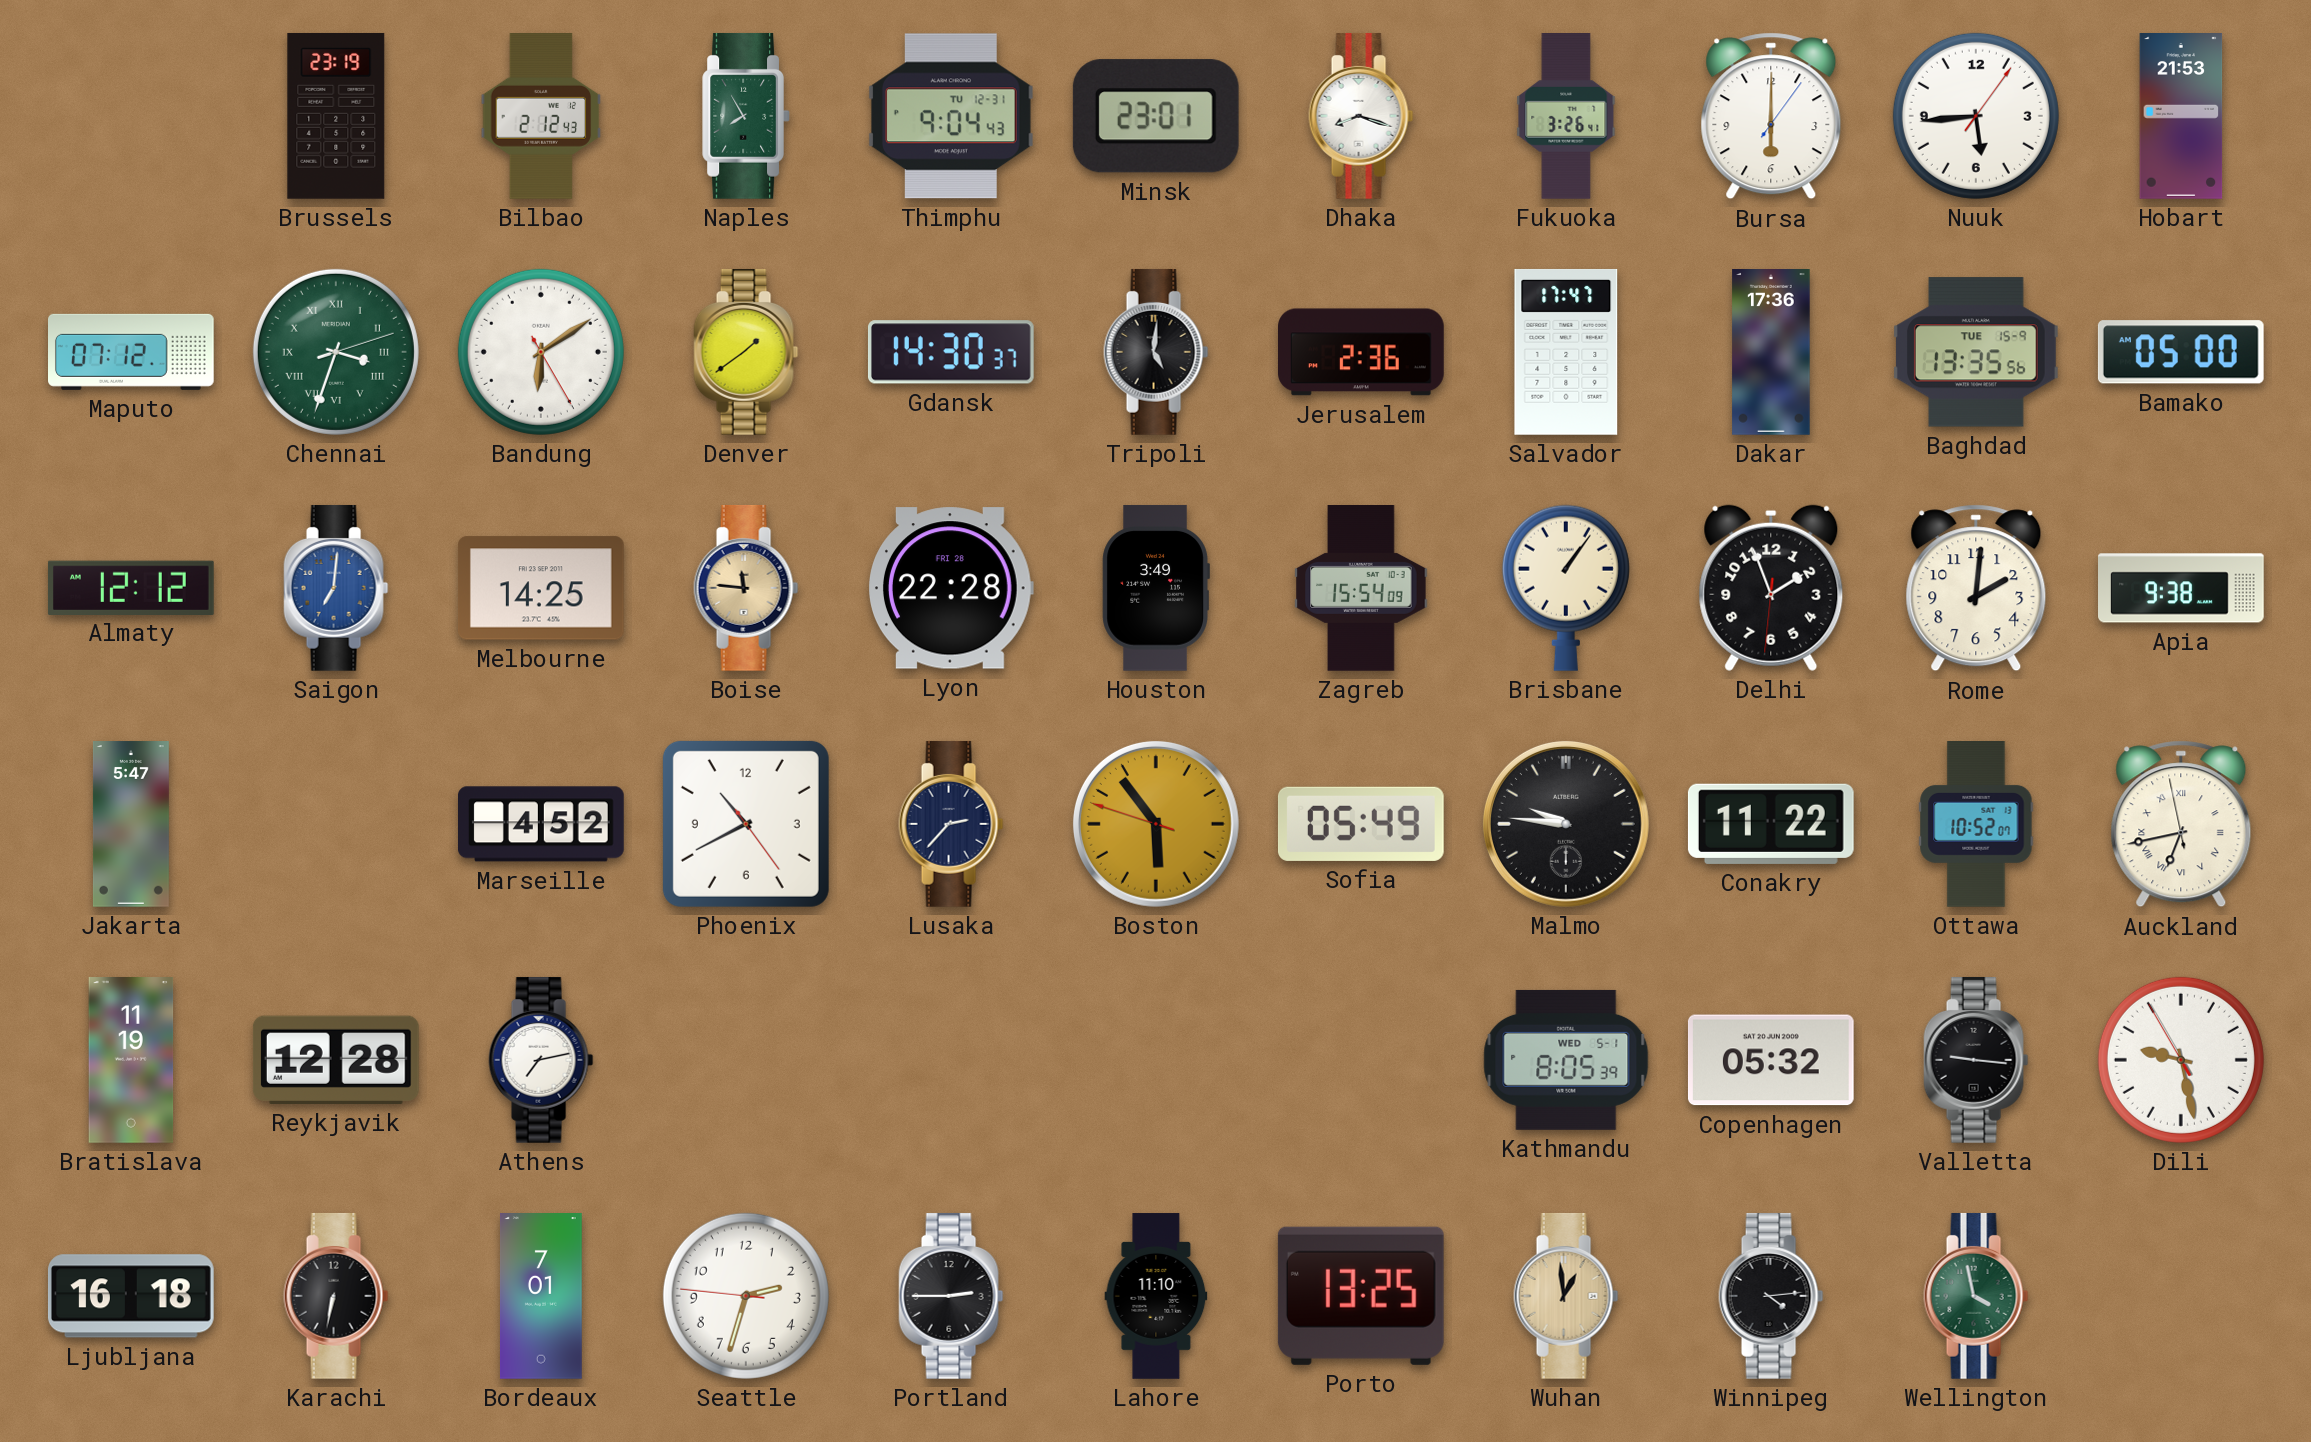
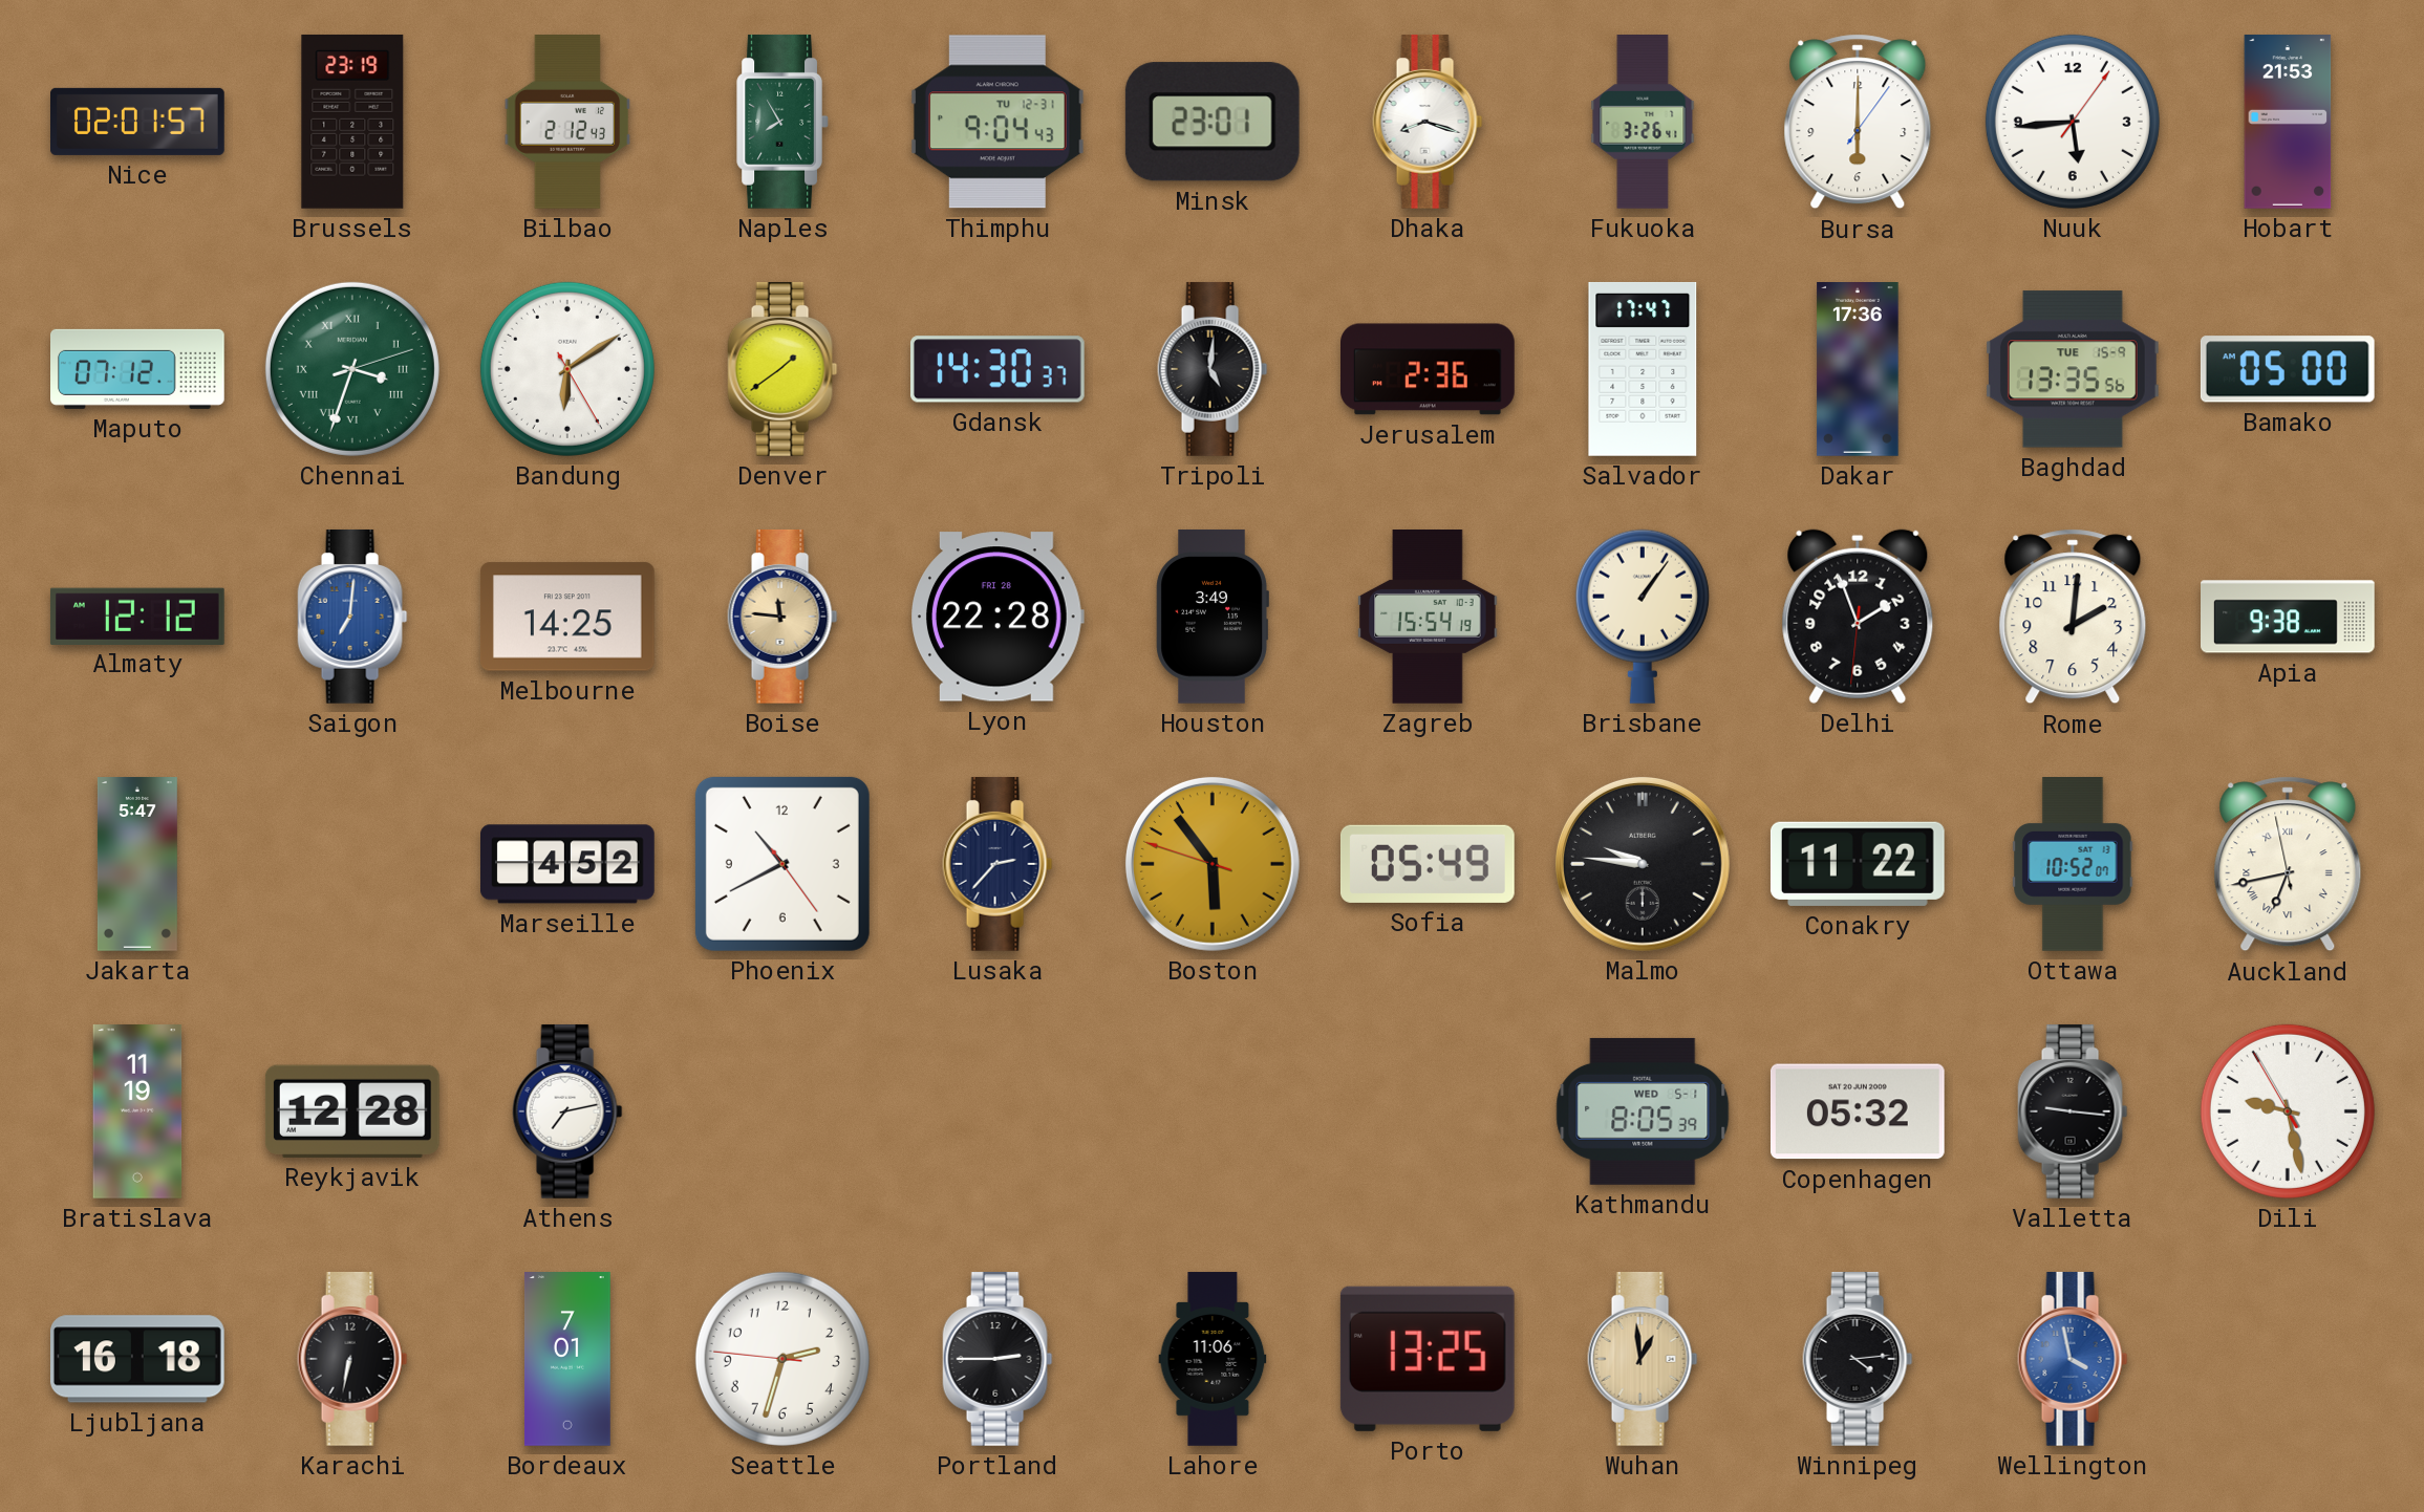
Nice: none -> 02:01
Zagreb: 15:54:09 -> 15:54:19
Lahore: 11:10 -> 11:06
Wellington dial: green -> blue
